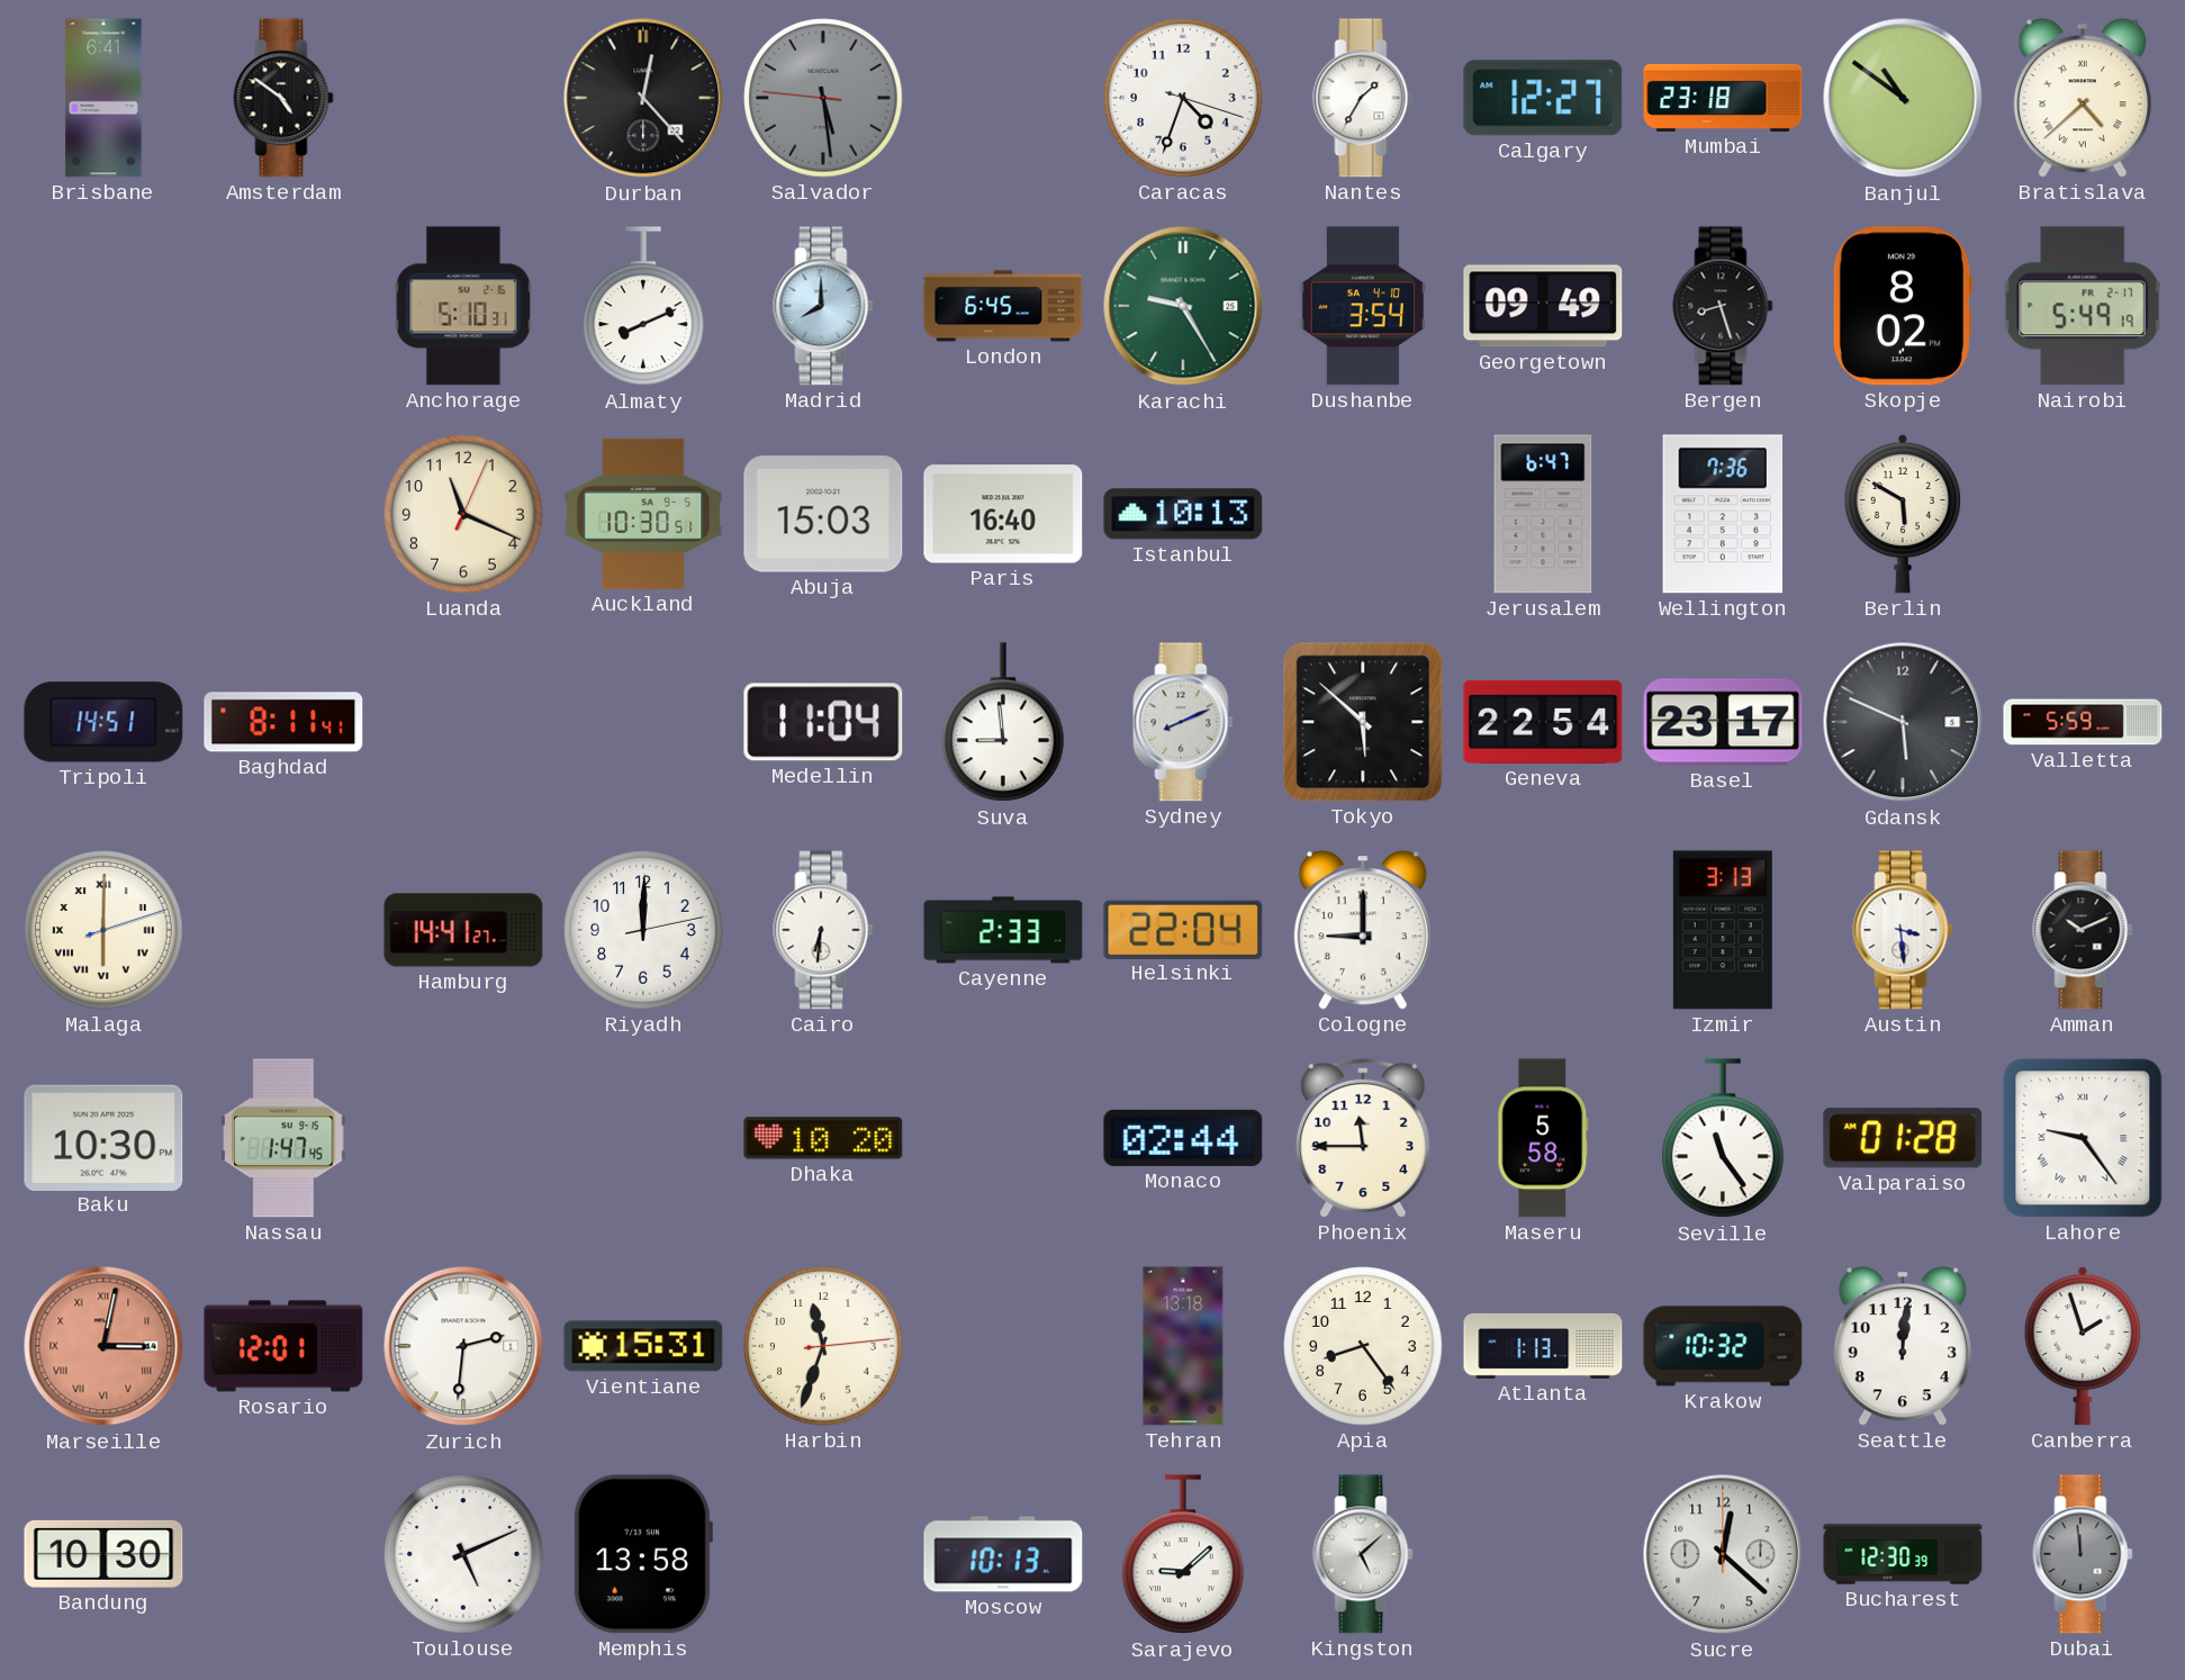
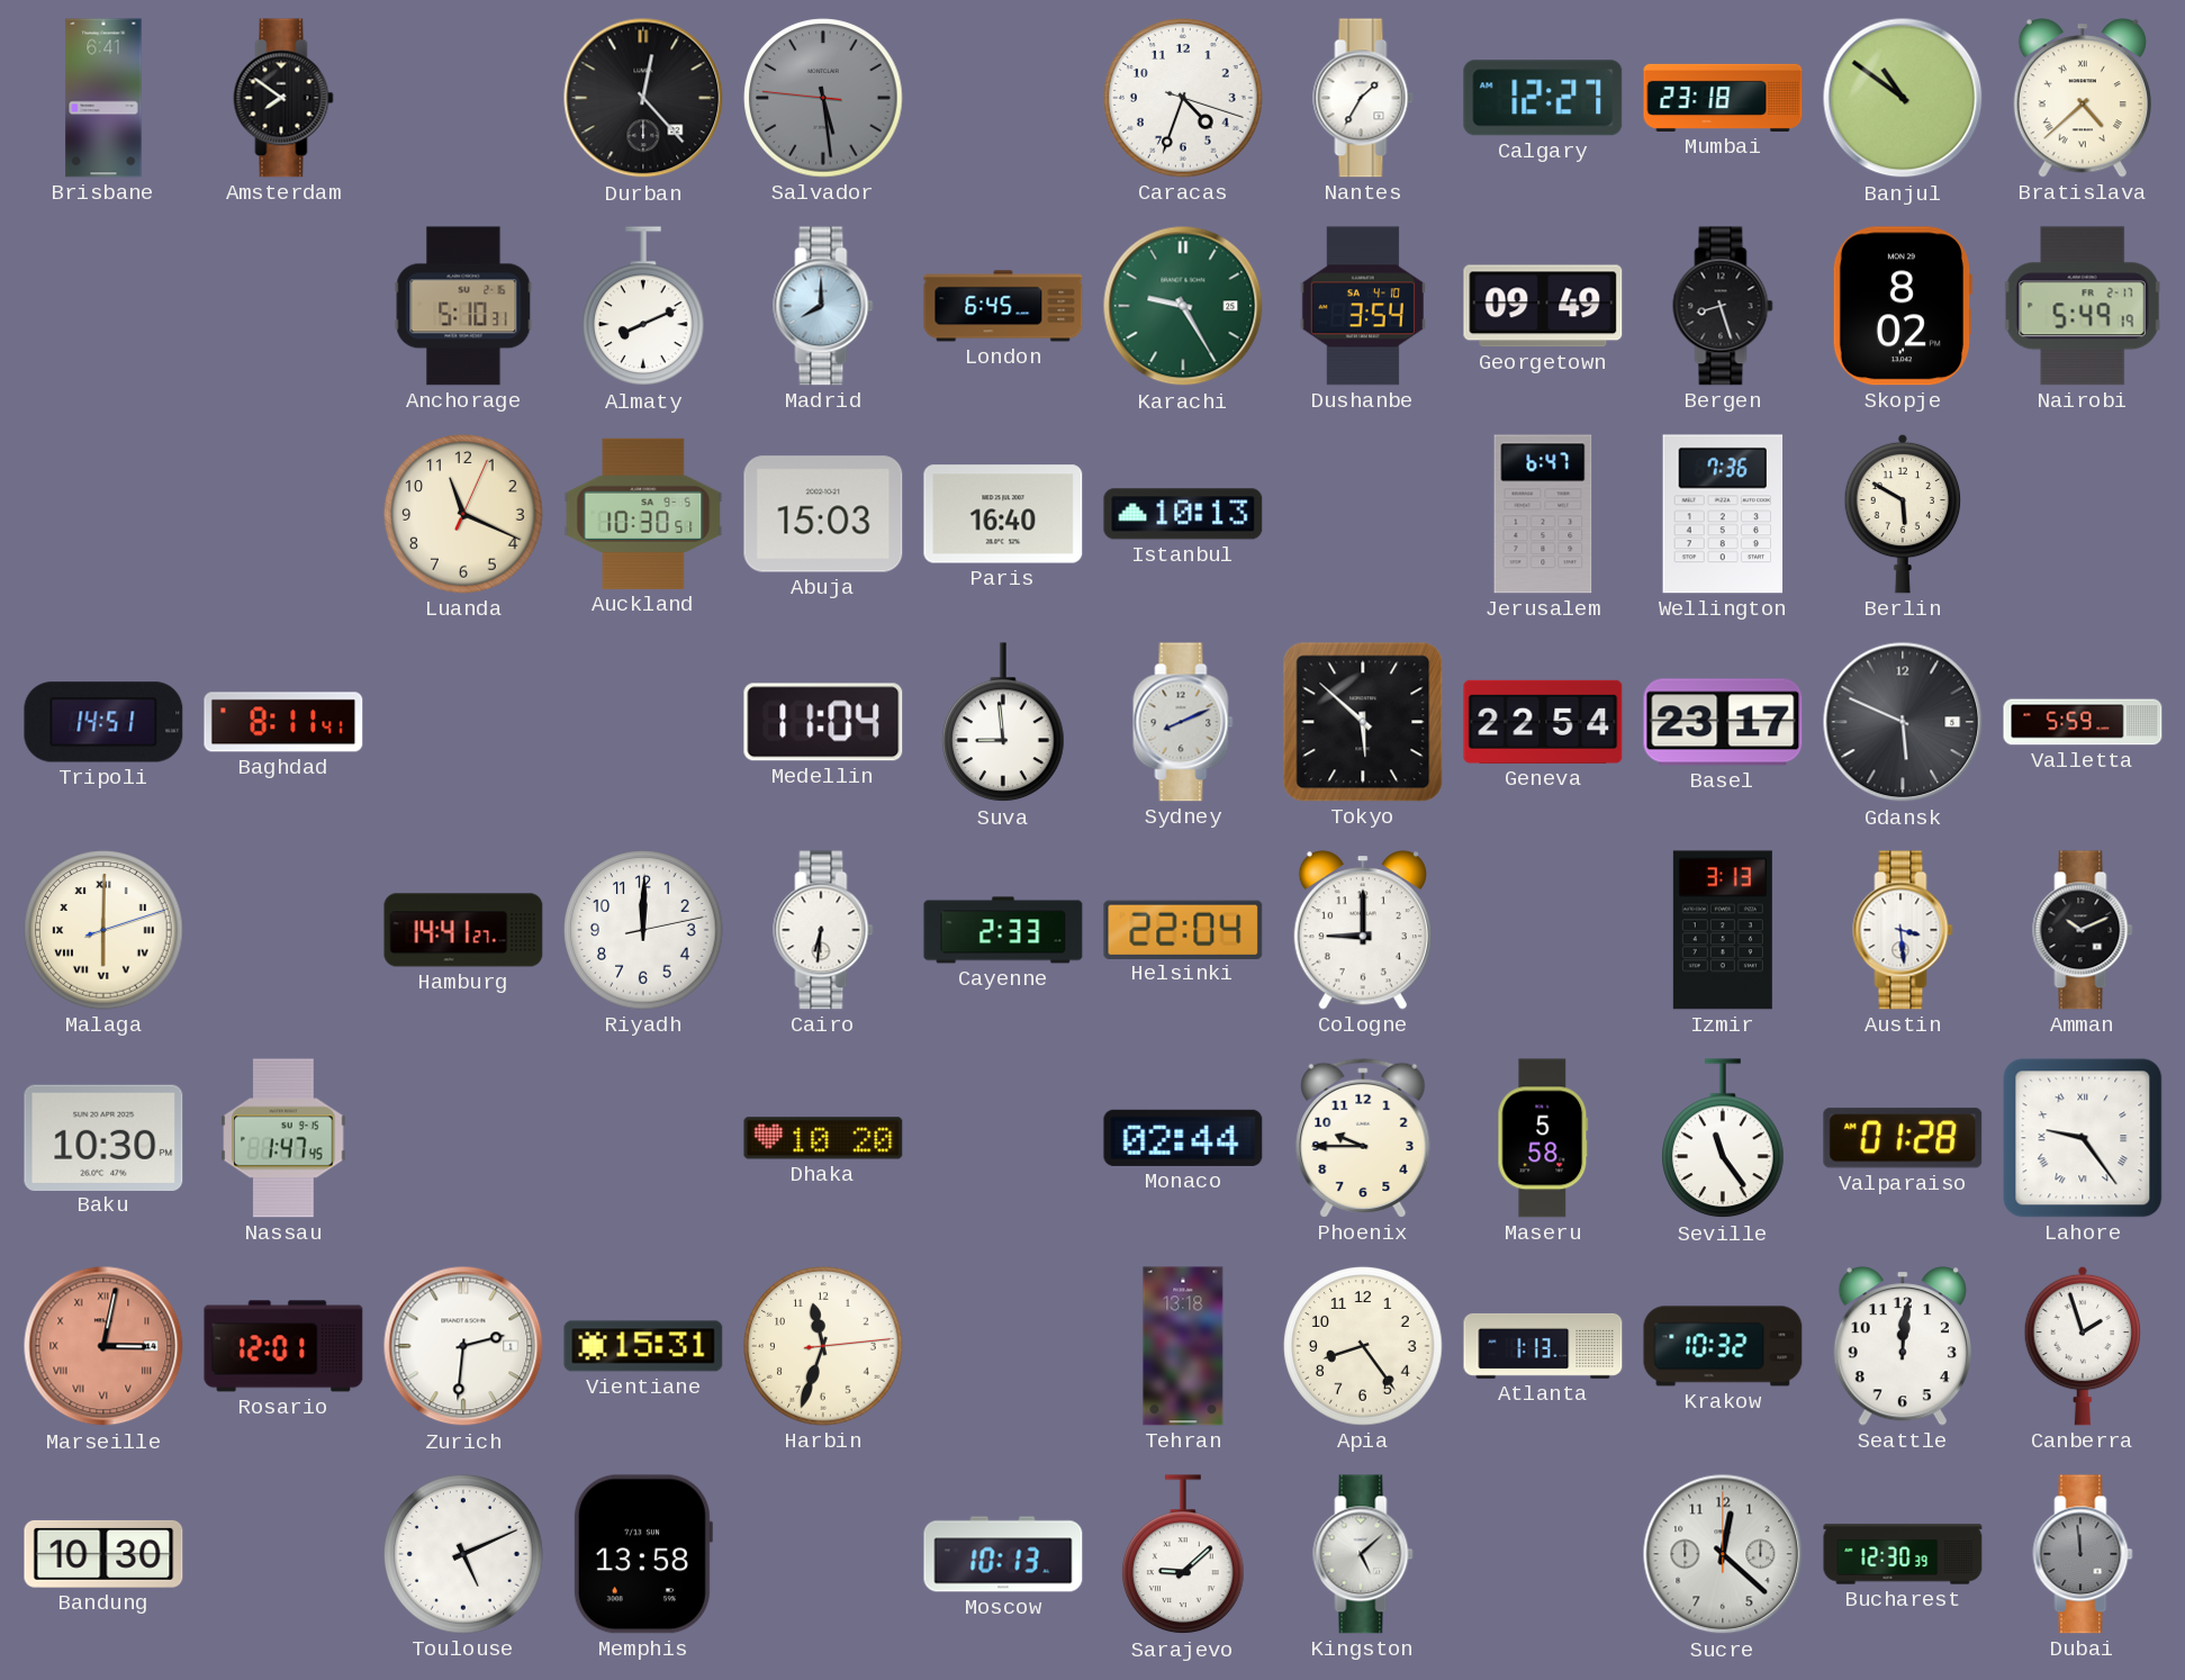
Amsterdam: 4:51 -> 7:51
Phoenix: 11:45 -> 9:45
